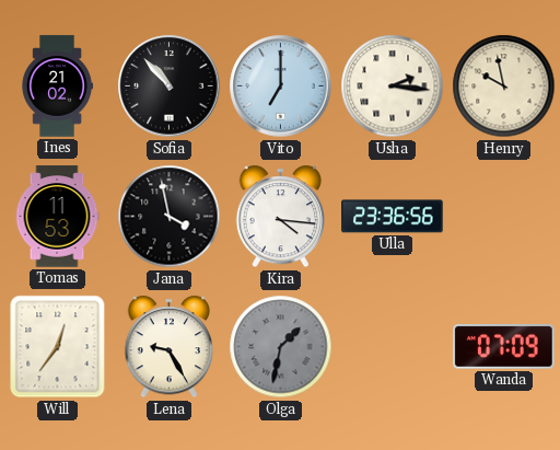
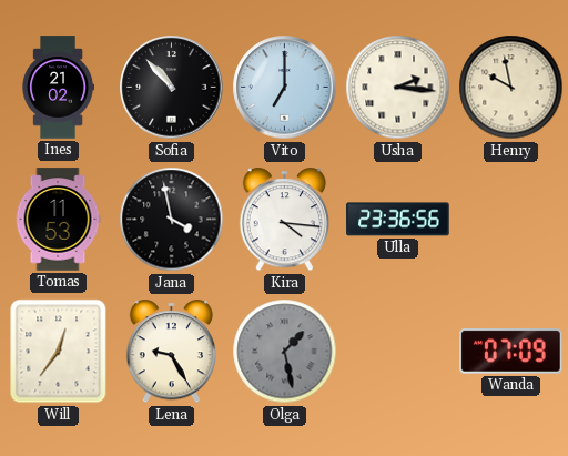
Olga: 1:32 -> 1:28
